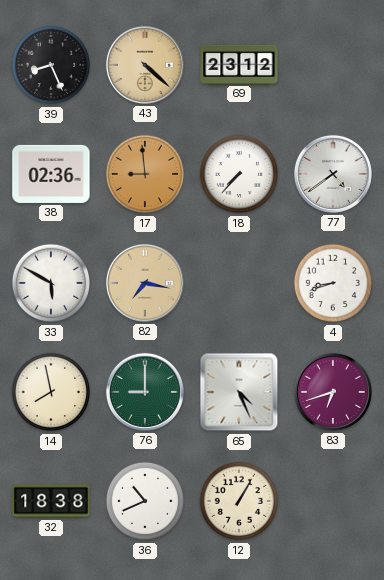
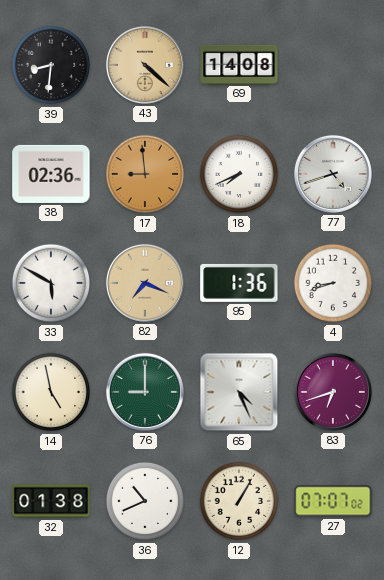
39: 8:26 -> 8:31
69: 23:12 -> 14:08
18: 7:37 -> 7:41
77: 4:39 -> 4:42
82: 7:17 -> 7:19
95: none -> 1:36
14: 7:58 -> 4:58
32: 18:38 -> 01:38
27: none -> 07:07
